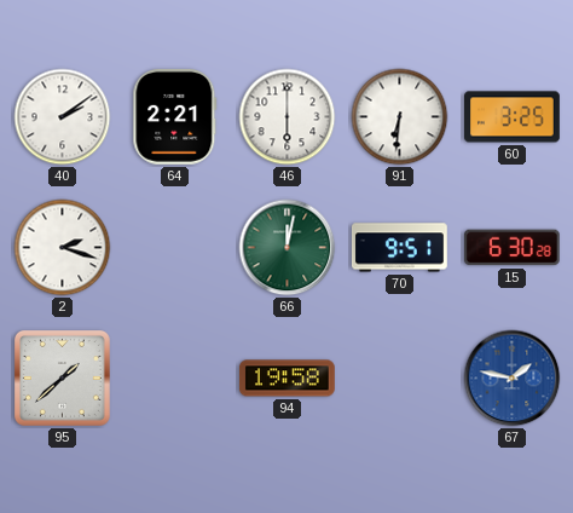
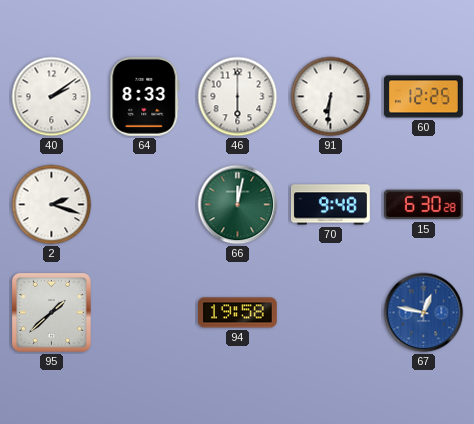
64: 2:21 -> 8:33
60: 3:25 -> 12:25
70: 9:51 -> 9:48
67: 1:47 -> 12:47
